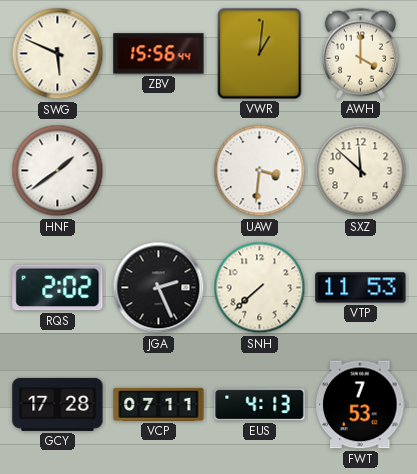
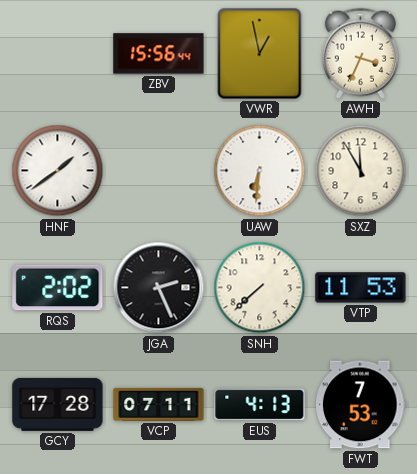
SWG: 5:49 -> none
VWR: 1:01 -> 12:58
AWH: 4:00 -> 3:34
UAW: 3:31 -> 6:31
SXZ: 11:52 -> 11:55
